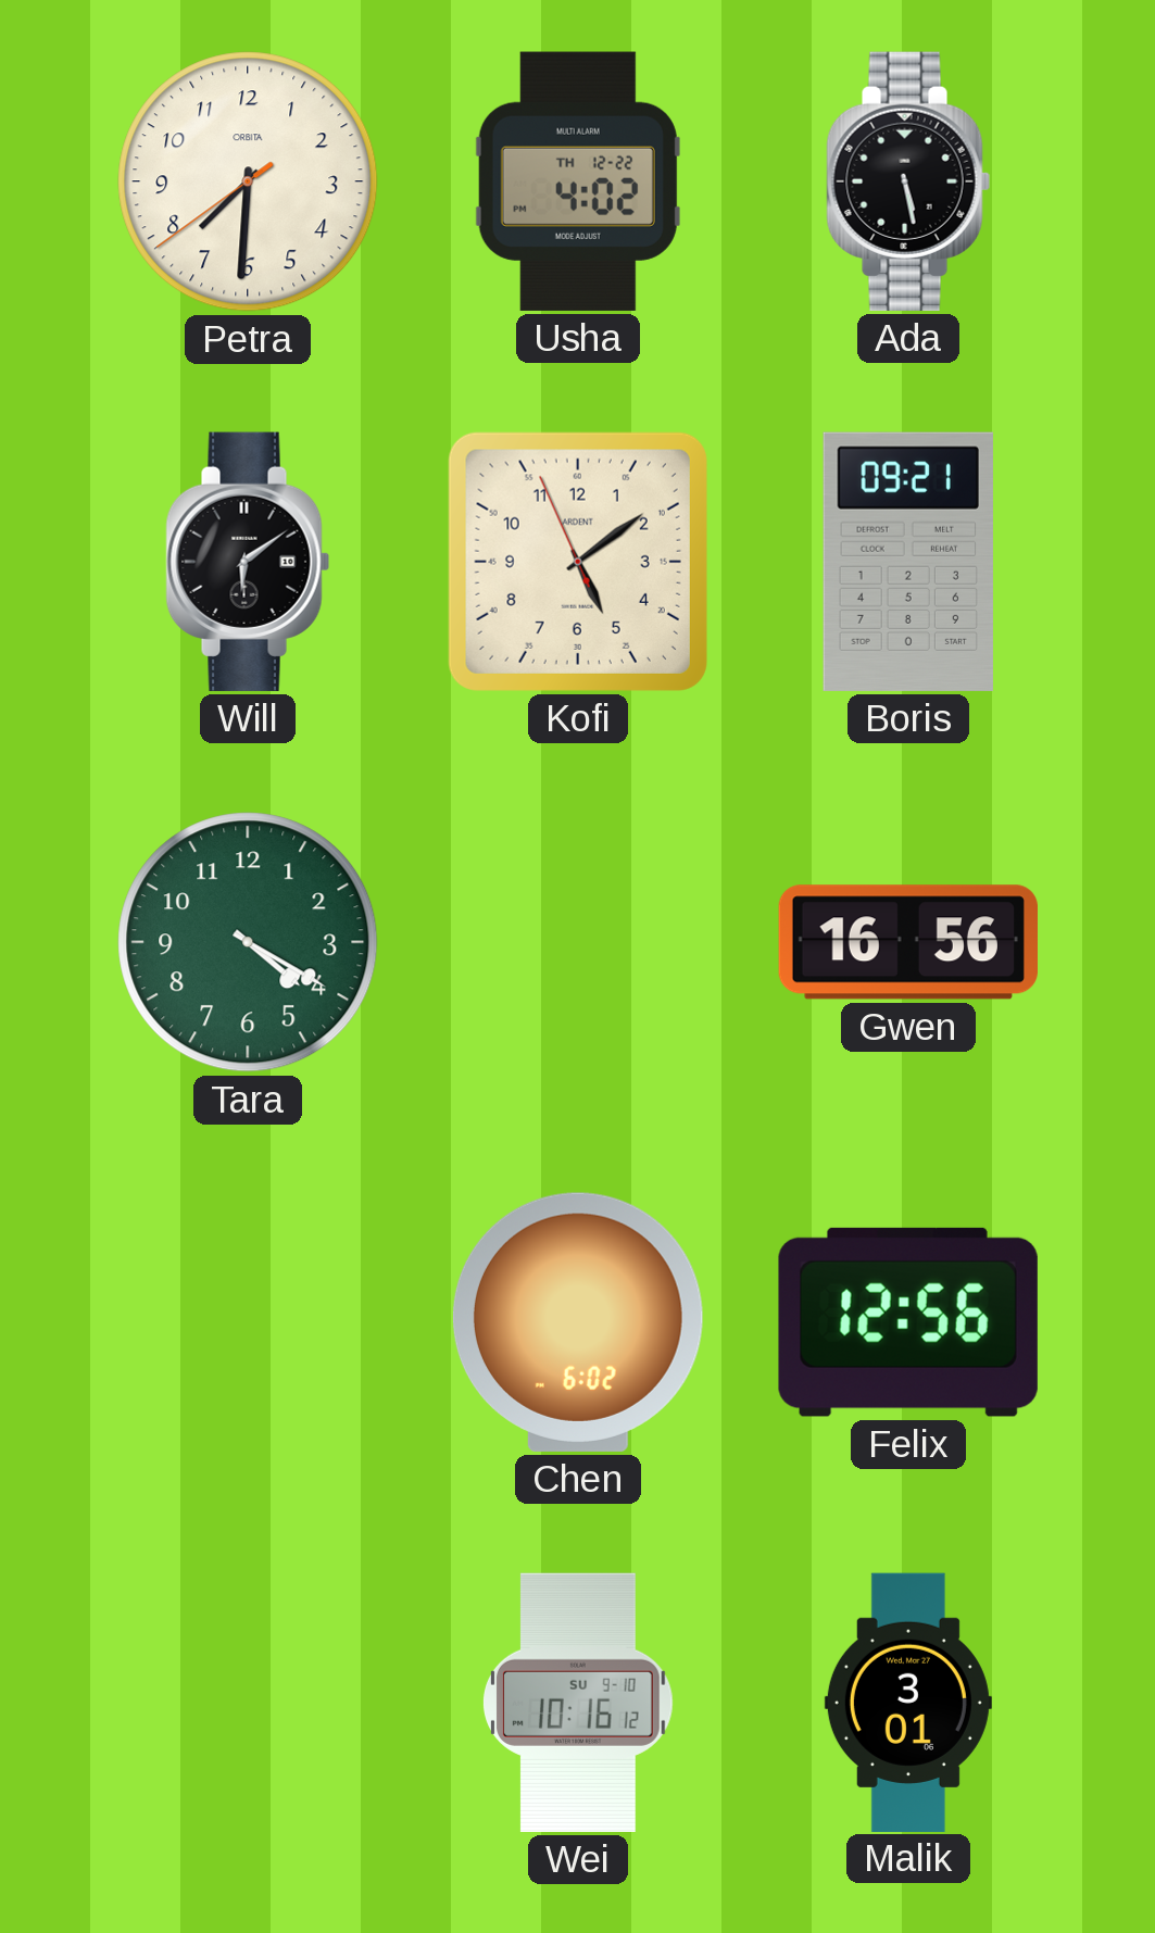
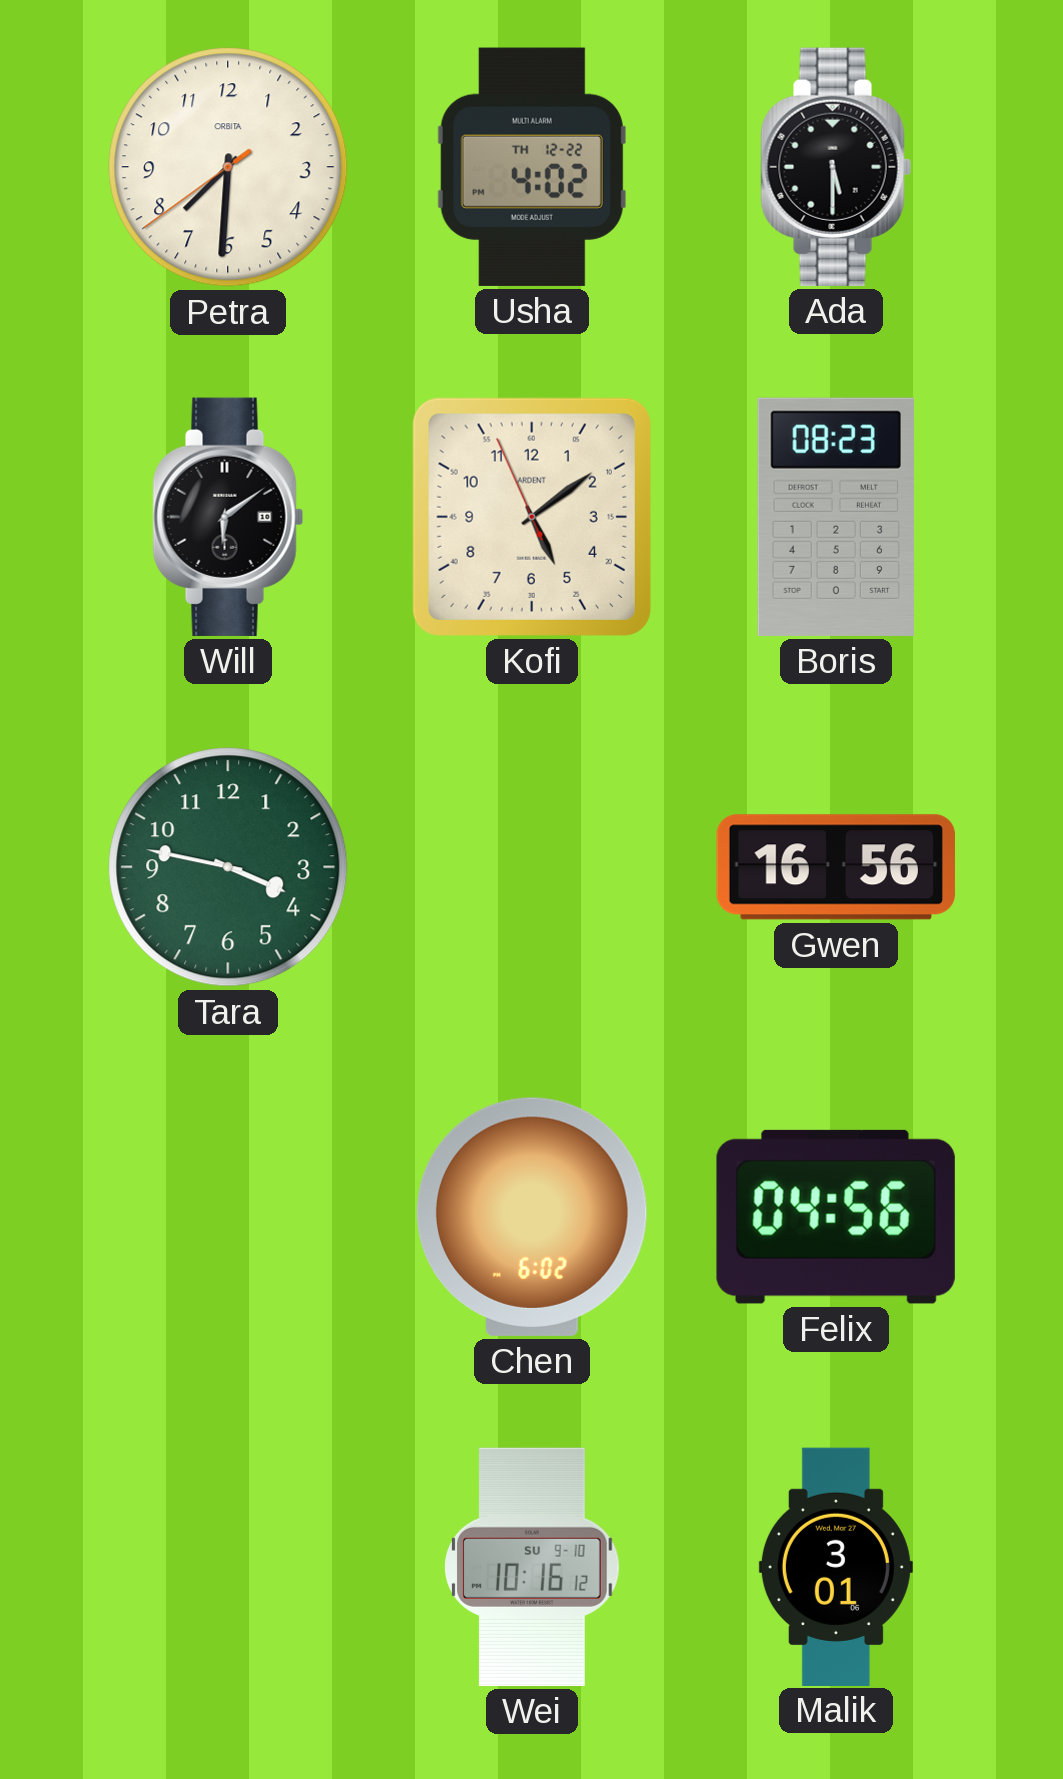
Ada: 5:28 -> 5:30
Boris: 09:21 -> 08:23
Tara: 4:20 -> 3:47
Felix: 12:56 -> 04:56
